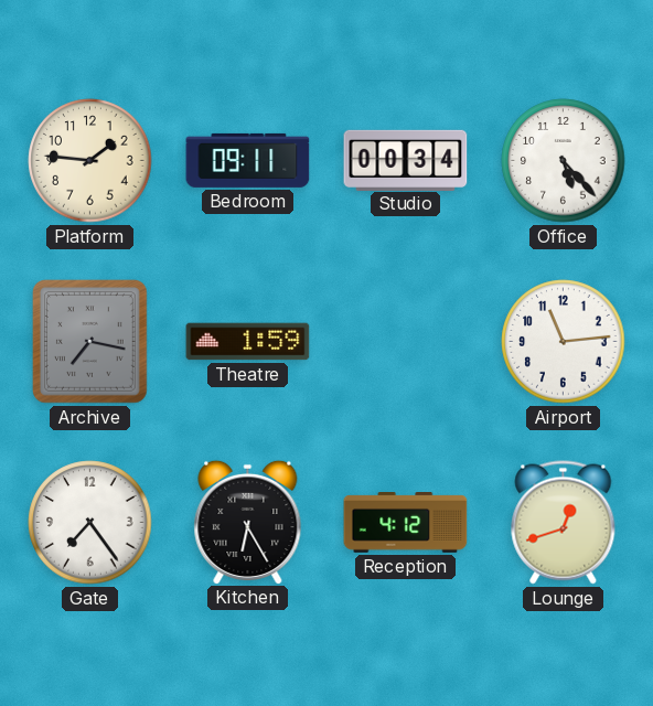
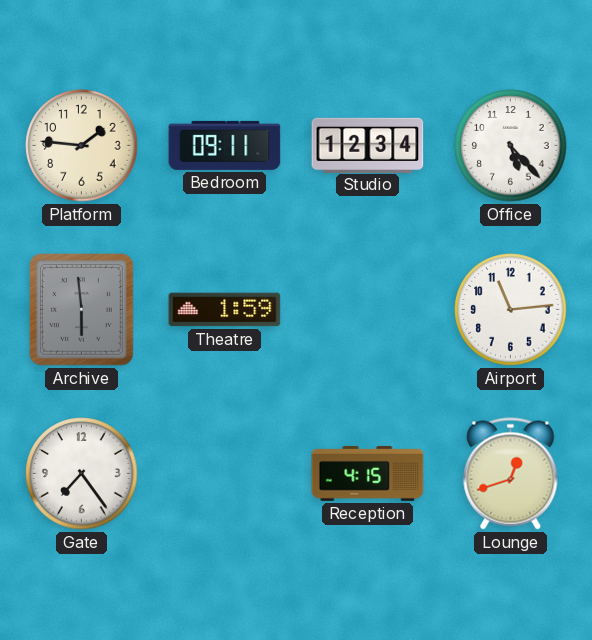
Studio: 00:34 -> 12:34
Archive: 7:17 -> 5:59
Kitchen: 6:25 -> none
Reception: 4:12 -> 4:15
